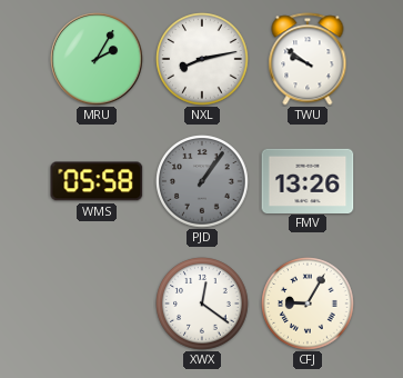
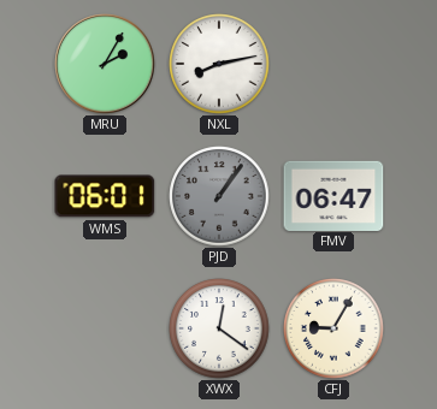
TWU: 9:51 -> none
WMS: 05:58 -> 06:01
FMV: 13:26 -> 06:47
